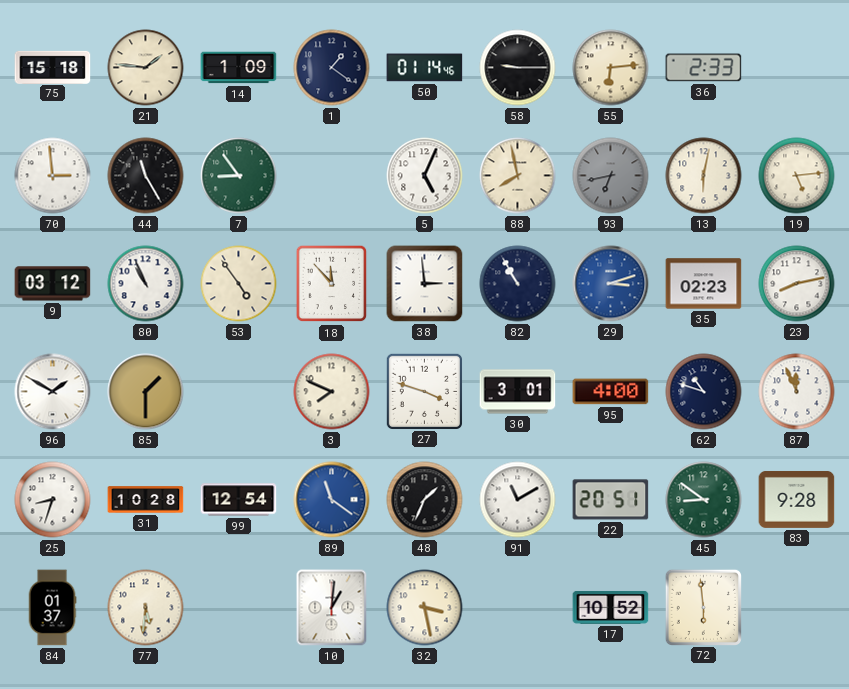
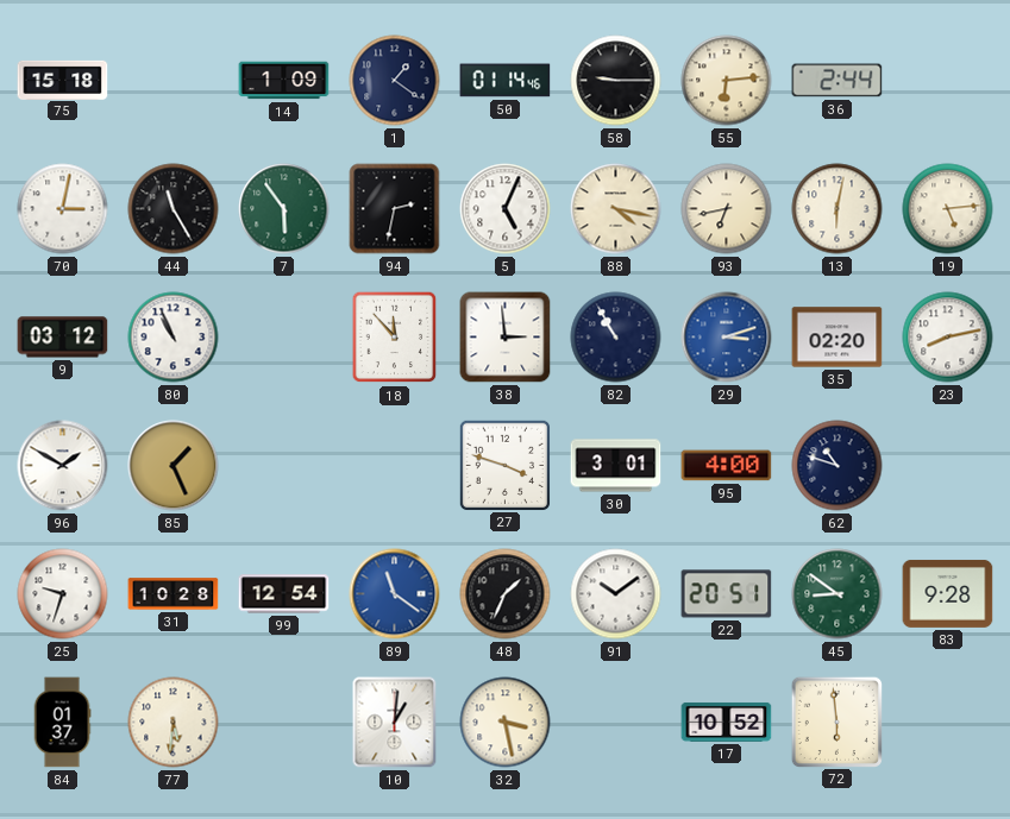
21: 1:46 -> none
36: 2:33 -> 2:44
70: 2:59 -> 3:02
7: 8:54 -> 5:54
94: none -> 2:32
88: 7:58 -> 4:17
93 dial: grey -> cream
53: 4:54 -> none
35: 02:23 -> 02:20
85: 1:30 -> 1:26
3: 7:49 -> none
87: 11:56 -> none
25: 8:33 -> 9:33
91: 11:10 -> 10:09
